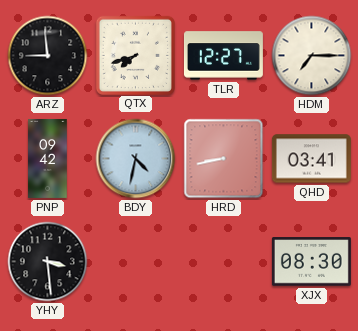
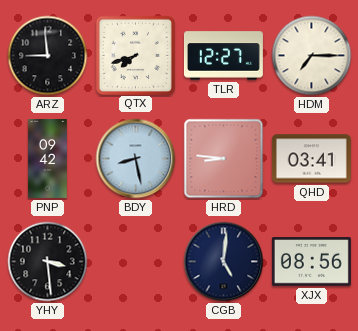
BDY: 4:32 -> 8:28
HRD: 8:43 -> 8:46
CGB: none -> 5:01
XJX: 08:30 -> 08:56
